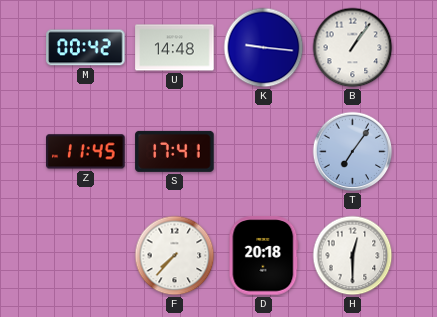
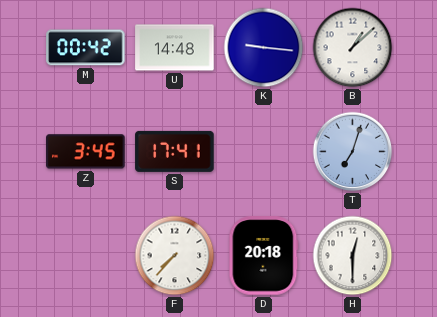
B: 1:06 -> 1:08
Z: 11:45 -> 3:45
T: 7:06 -> 7:03
